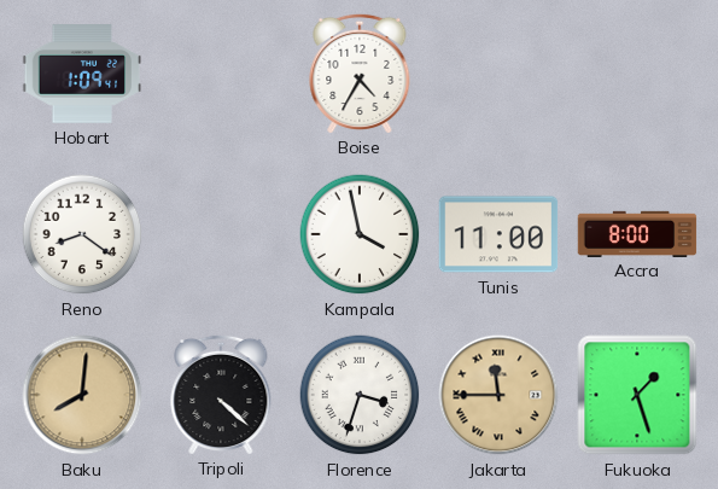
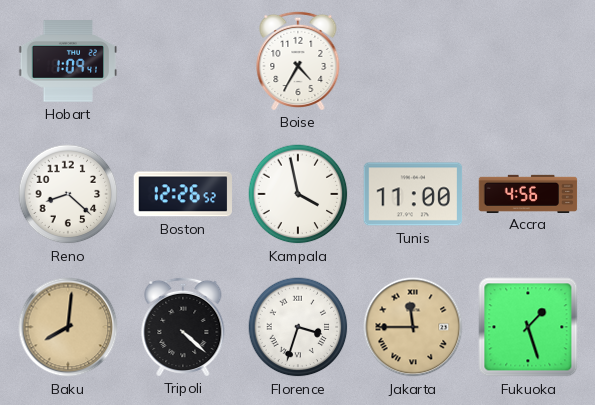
Reno: 8:21 -> 8:22
Boston: none -> 12:26
Accra: 8:00 -> 4:56
